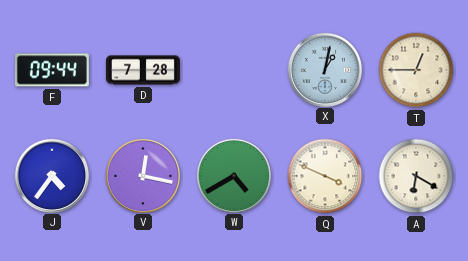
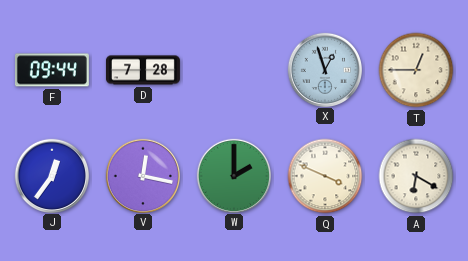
X: 1:02 -> 12:57
J: 4:36 -> 12:36
W: 4:40 -> 2:00
